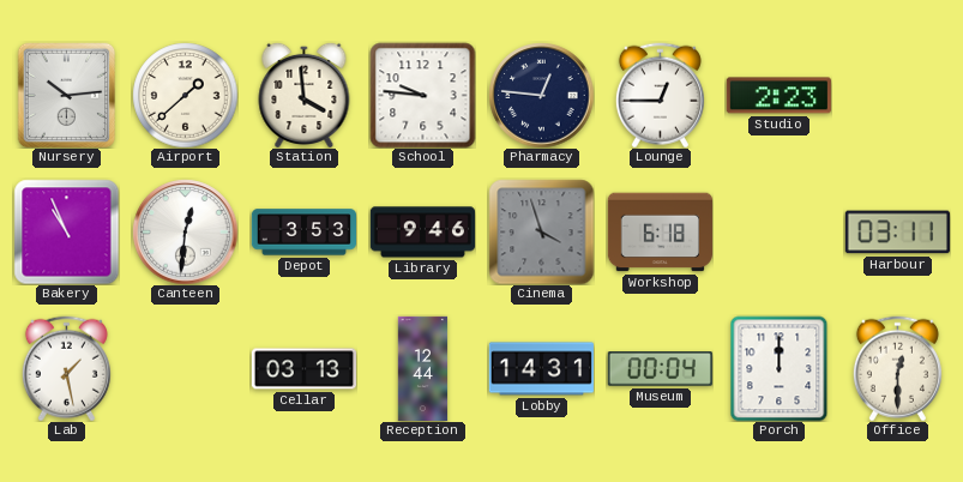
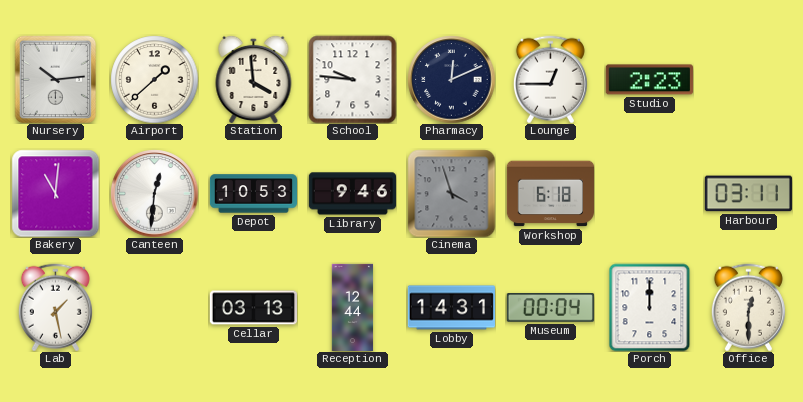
Pharmacy: 12:46 -> 12:11
Bakery: 10:56 -> 11:01
Depot: 3:53 -> 10:53
